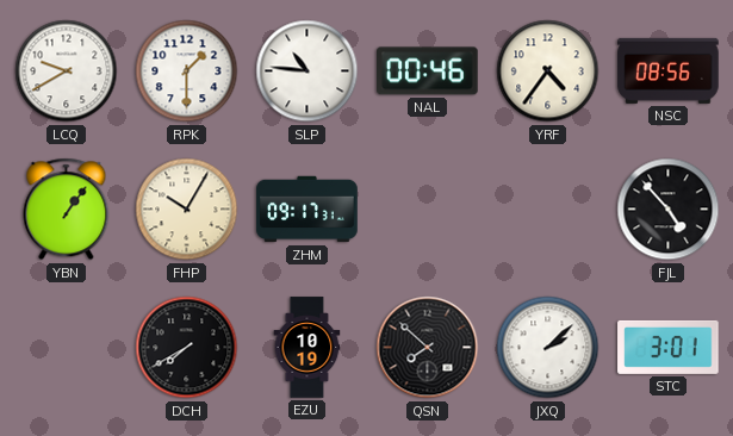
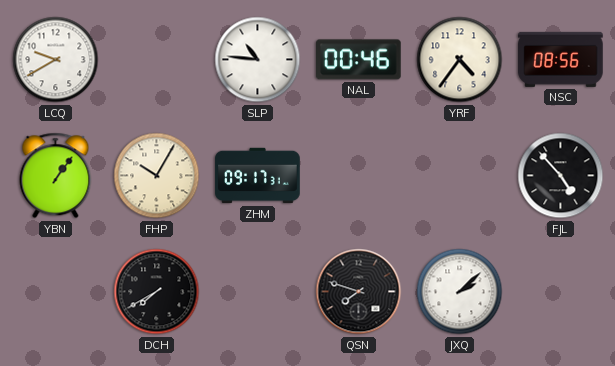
RPK: 1:30 -> none
EZU: 10:19 -> none
QSN: 7:52 -> 7:48
STC: 3:01 -> none
